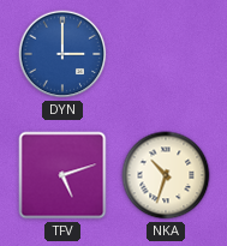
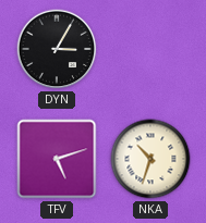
DYN: 3:00 -> 3:05
DYN dial: blue -> black
